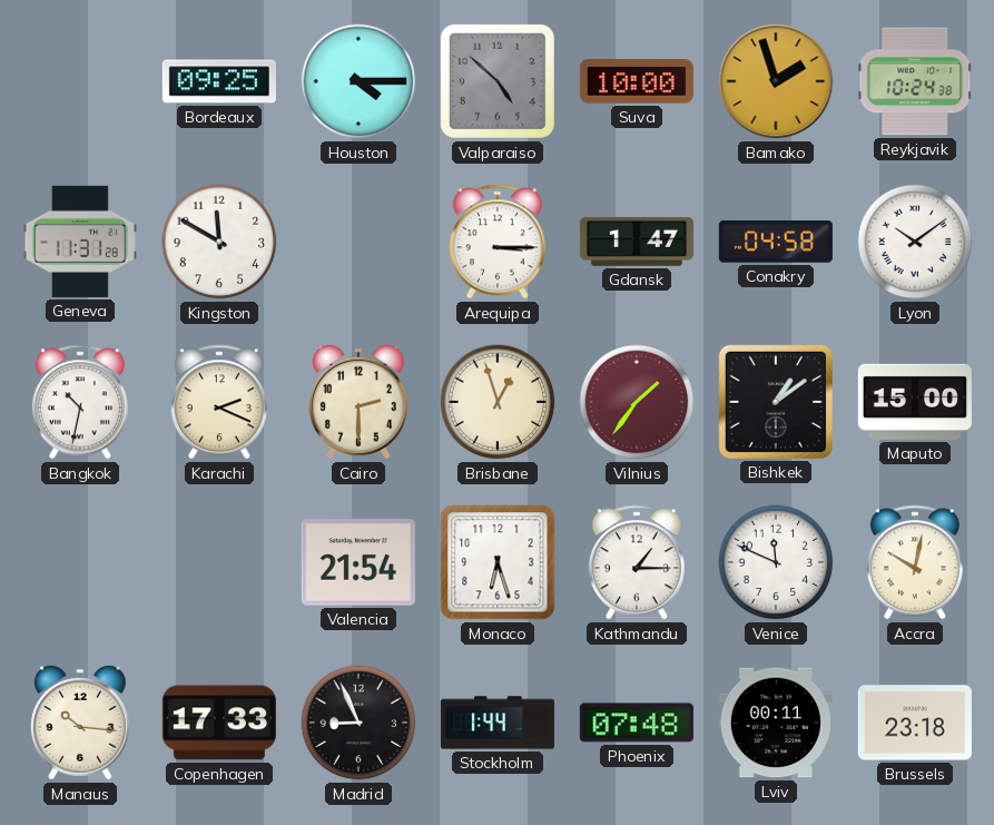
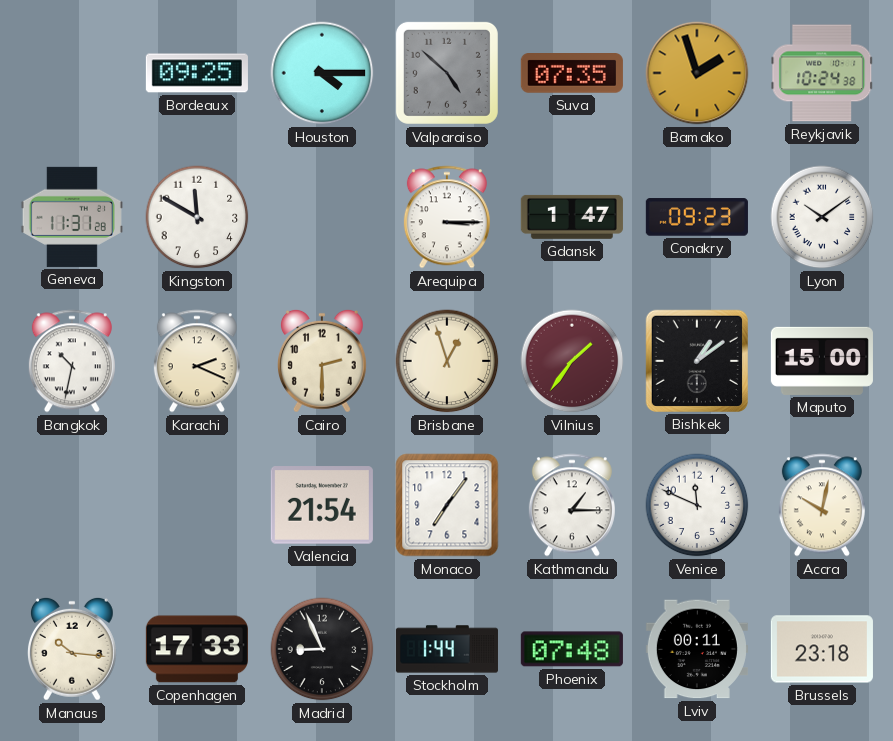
Suva: 10:00 -> 07:35
Conakry: 04:58 -> 09:23
Monaco: 6:27 -> 7:06
